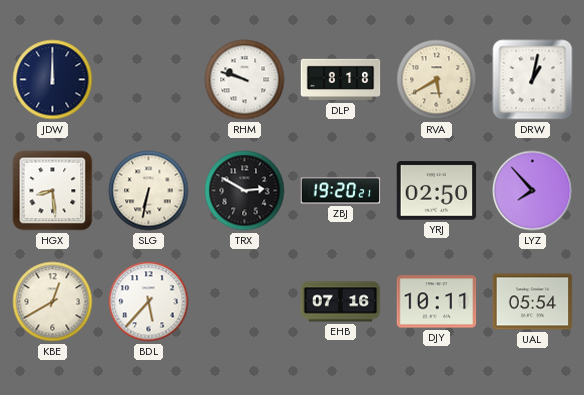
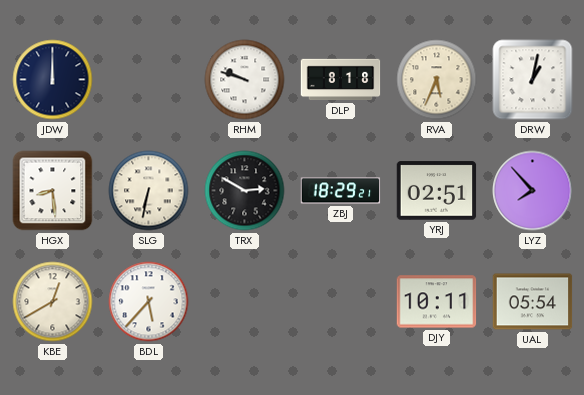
RVA: 5:40 -> 5:34
ZBJ: 19:20 -> 18:29
YRJ: 02:50 -> 02:51
EHB: 07:16 -> none
